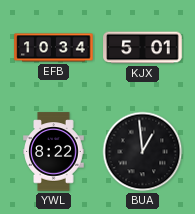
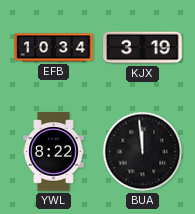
KJX: 5:01 -> 3:19
BUA: 12:59 -> 11:59
